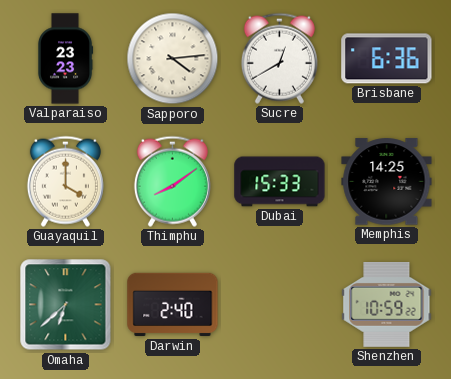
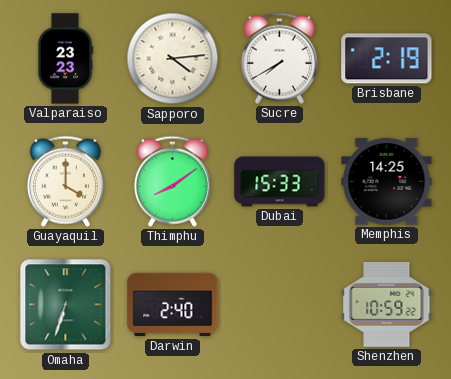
Sucre: 12:40 -> 7:40
Brisbane: 6:36 -> 2:19
Omaha: 6:38 -> 6:33
